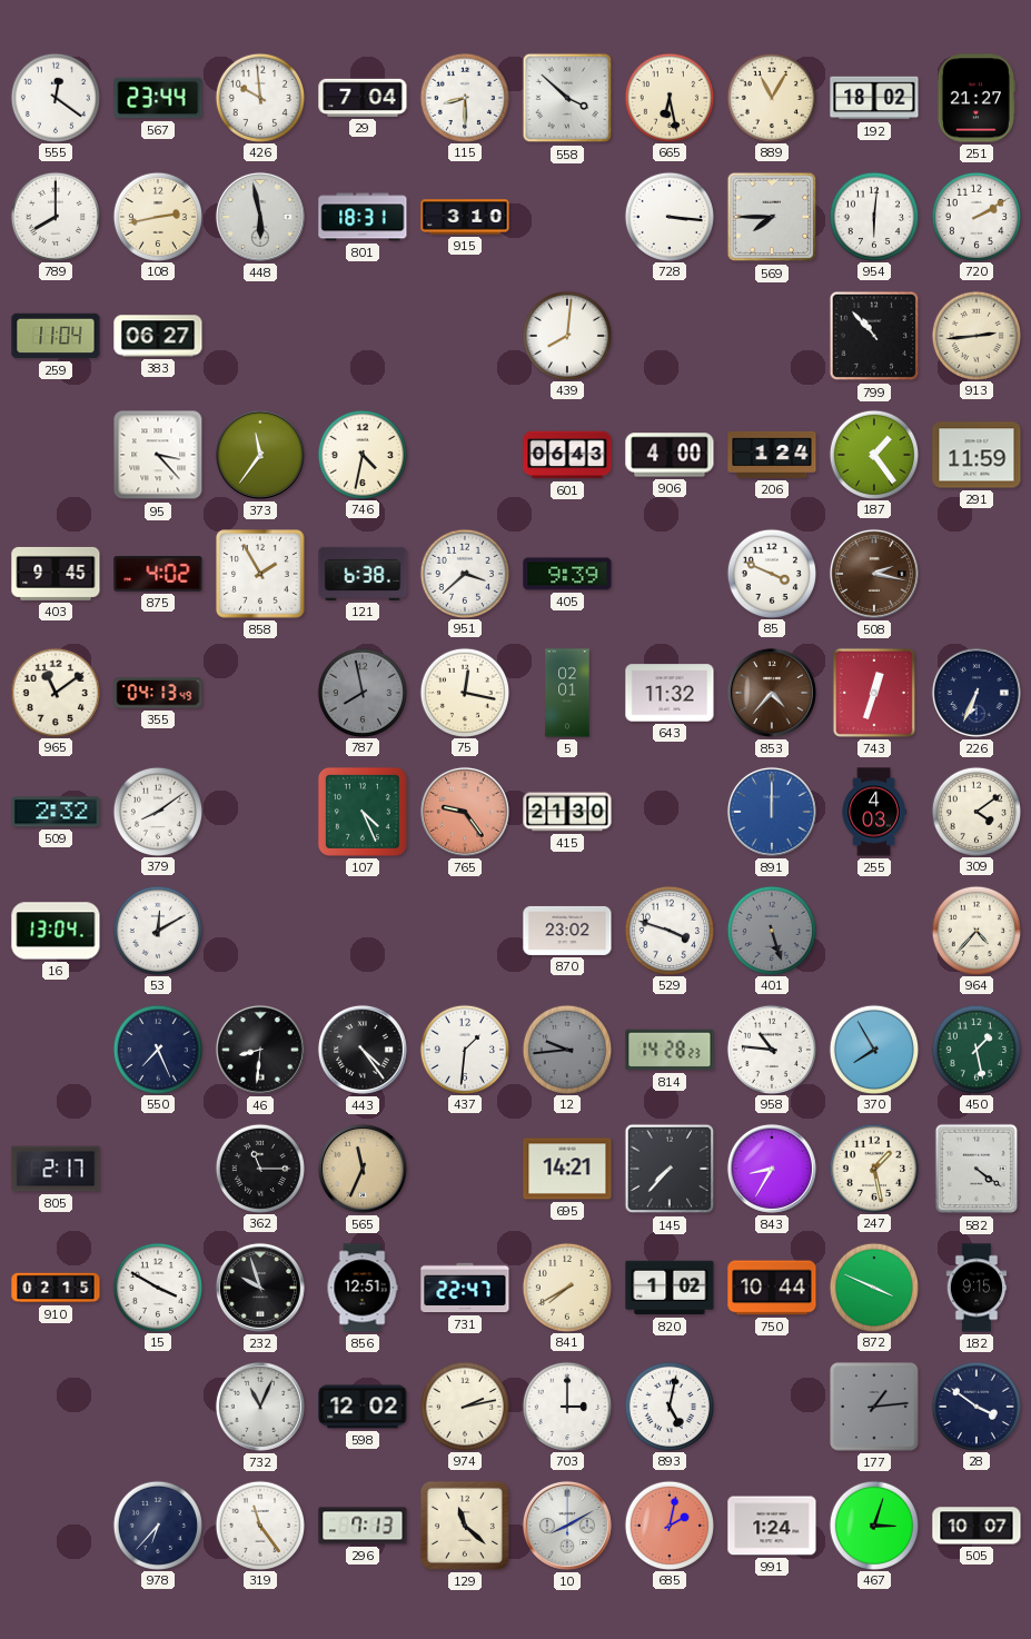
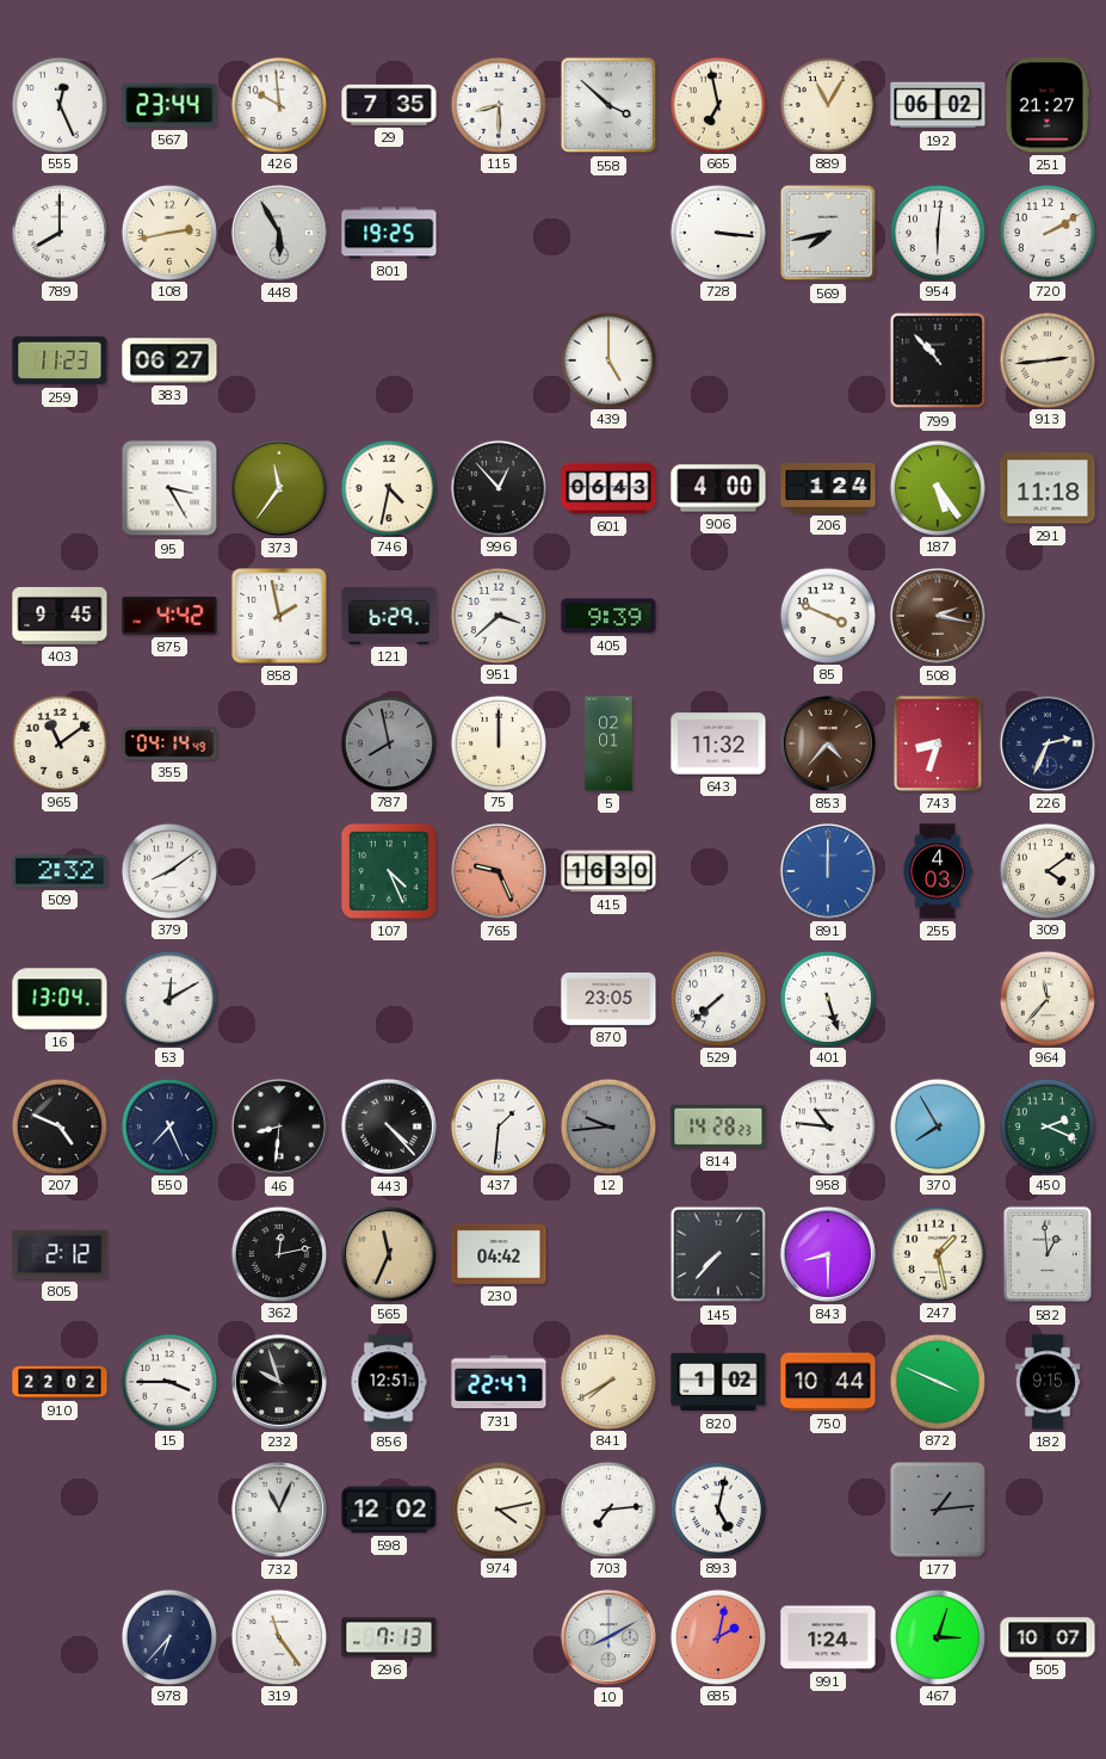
555: 12:21 -> 12:26
29: 7:04 -> 7:35
665: 6:28 -> 6:58
192: 18:02 -> 06:02
448: 5:58 -> 5:55
801: 18:31 -> 19:25
915: 3:10 -> none
569: 7:45 -> 7:43
259: 11:04 -> 11:23
439: 8:01 -> 5:00
95: 3:23 -> 3:25
996: none -> 12:53
187: 1:24 -> 5:24
291: 11:59 -> 11:18
875: 4:02 -> 4:42
858: 1:55 -> 1:58
121: 6:38 -> 6:29
355: 04:13 -> 04:14
75: 12:17 -> 12:00
743: 12:33 -> 8:33
226: 6:34 -> 2:34
765: 9:24 -> 9:26
415: 21:30 -> 16:30
870: 23:02 -> 23:05
529: 3:48 -> 7:38
401 dial: grey -> white
964: 4:37 -> 11:37
207: none -> 4:49
443: 4:24 -> 4:23
450: 1:28 -> 2:19
805: 2:17 -> 2:12
362: 11:15 -> 12:13
230: none -> 04:42
695: 14:21 -> none
843: 8:35 -> 8:30
582: 4:21 -> 12:59
910: 02:15 -> 22:02
15: 3:50 -> 3:45
974: 2:13 -> 4:13
703: 3:00 -> 7:14
28: 3:51 -> none
129: 11:22 -> none
